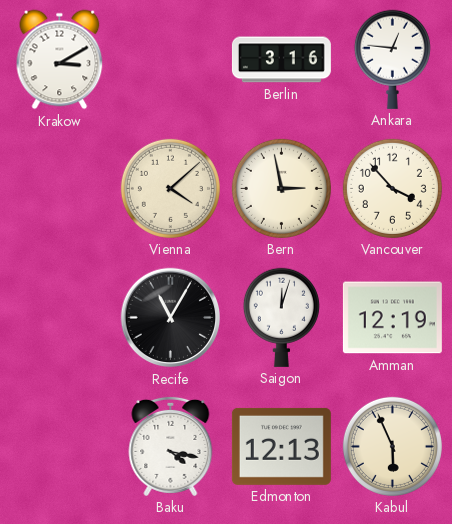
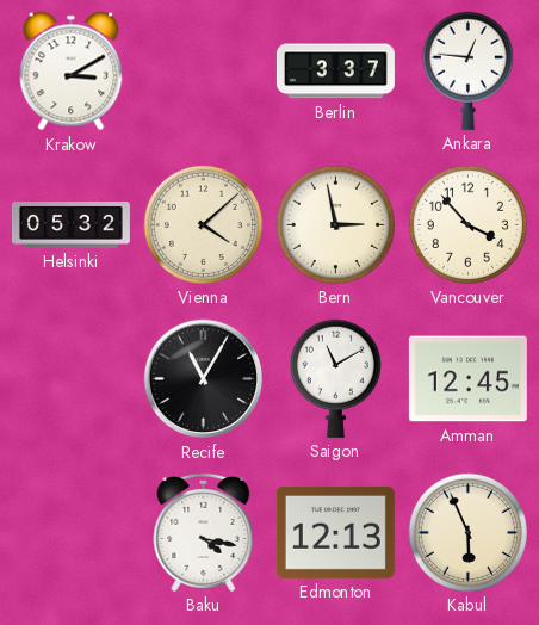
Berlin: 3:16 -> 3:37
Helsinki: none -> 05:32
Saigon: 12:03 -> 11:10
Amman: 12:19 -> 12:45
